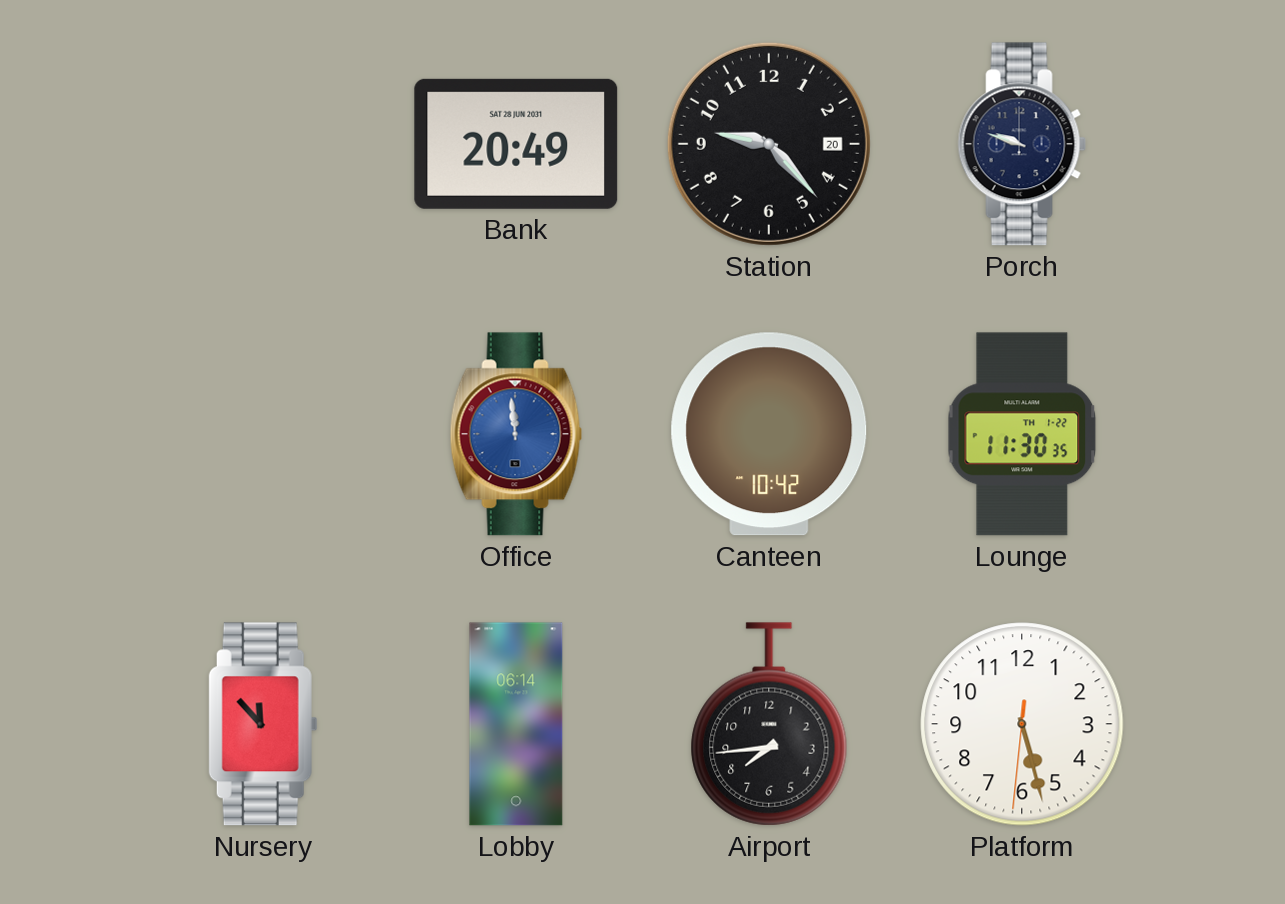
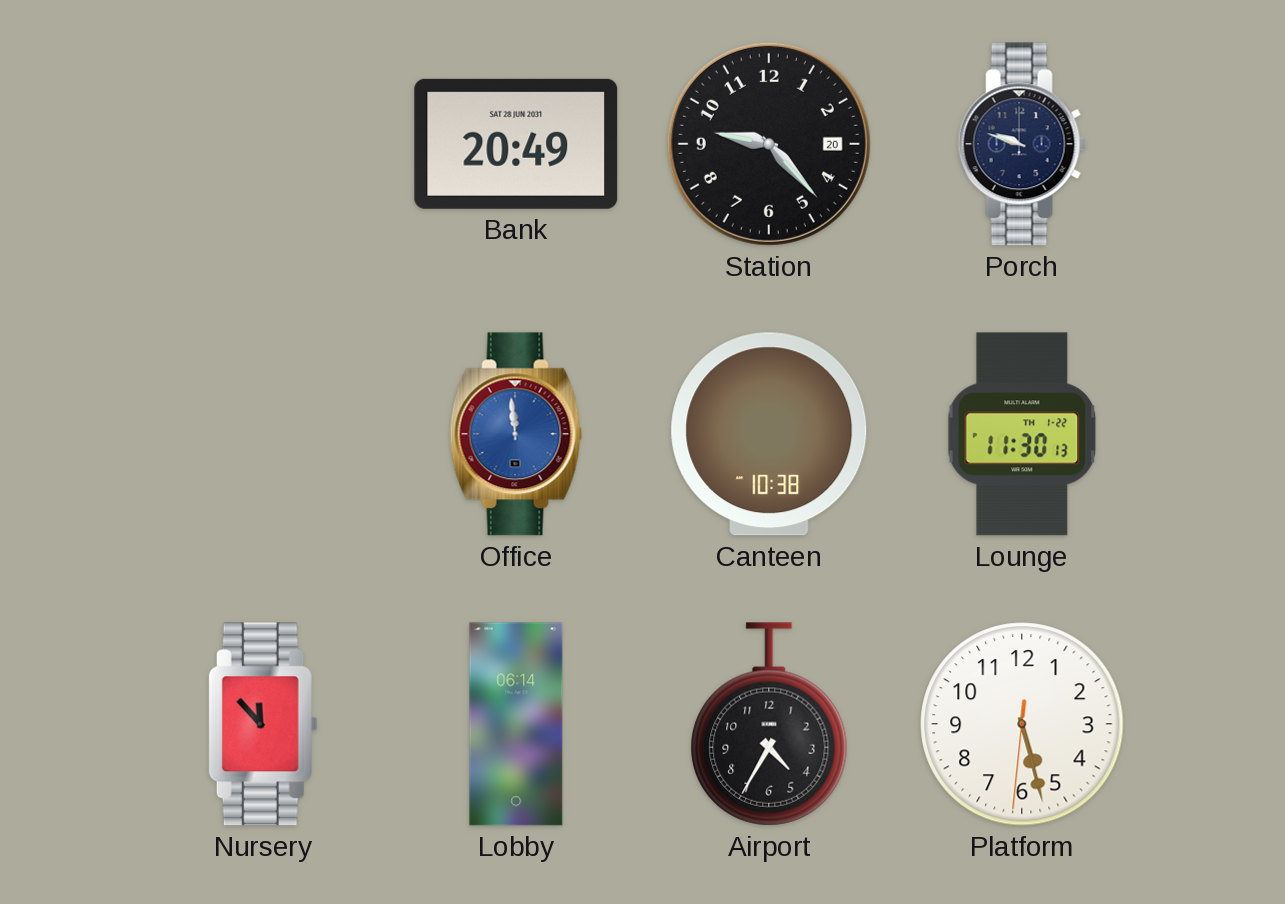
Canteen: 10:42 -> 10:38
Lounge: 11:30:35 -> 11:30:13
Airport: 7:44 -> 4:35
